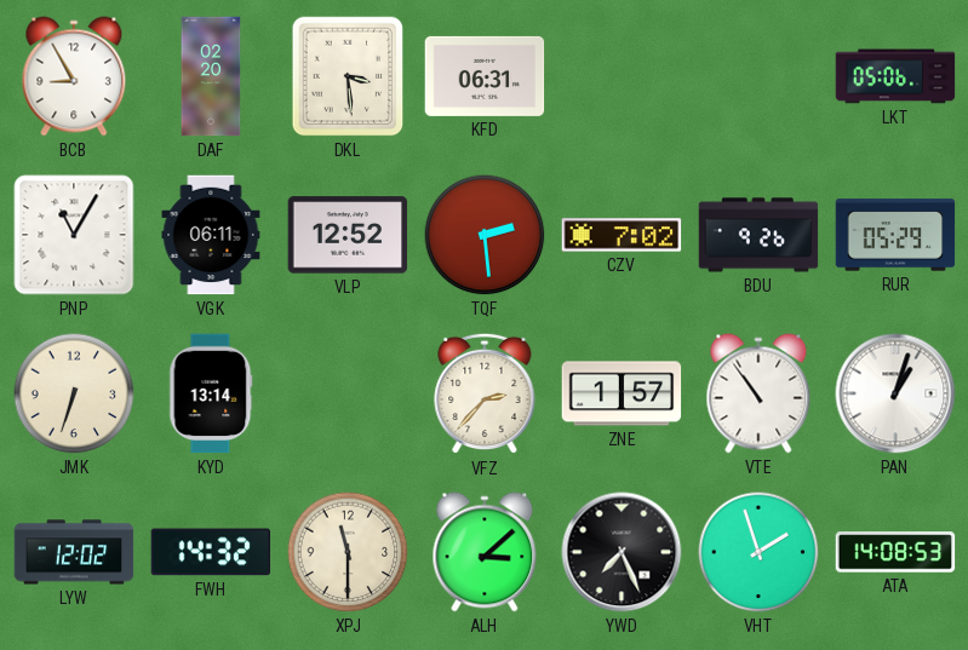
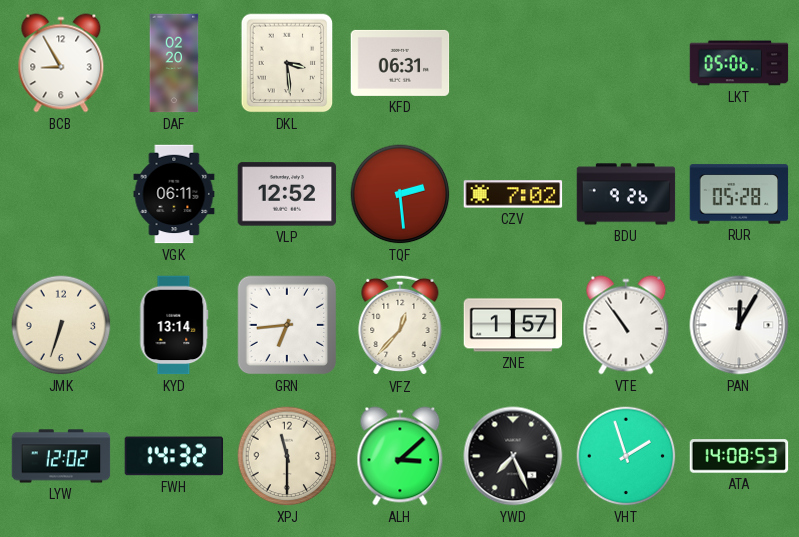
PNP: 11:05 -> none
RUR: 05:29 -> 05:28
GRN: none -> 6:44
VFZ: 2:37 -> 12:37
PAN: 1:03 -> 12:05
